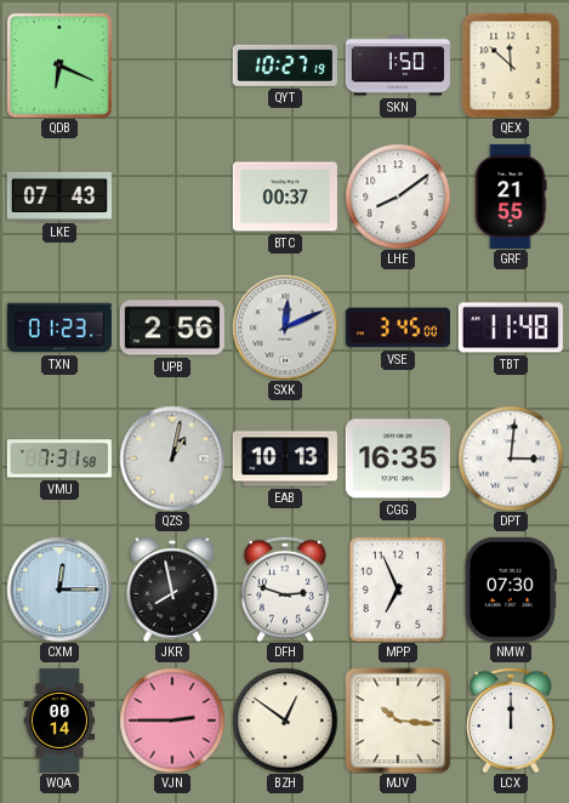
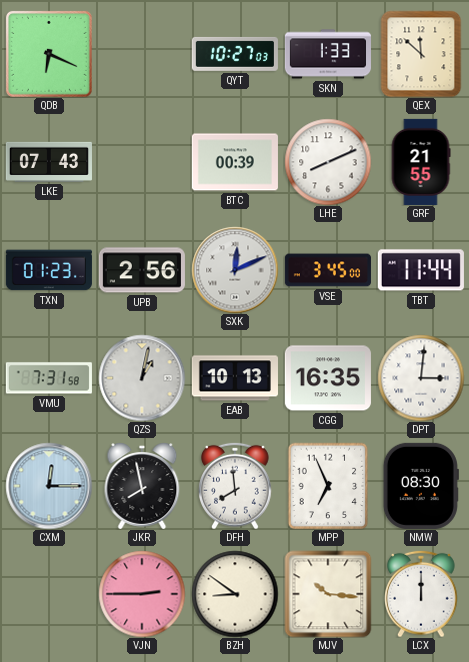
QYT: 10:27:19 -> 10:27:03
SKN: 1:50 -> 1:33
BTC: 00:37 -> 00:39
LHE: 8:09 -> 8:11
TBT: 11:48 -> 11:44
DFH: 2:48 -> 7:59
NMW: 07:30 -> 08:30
WQA: 00:14 -> none
BZH: 12:51 -> 8:51
